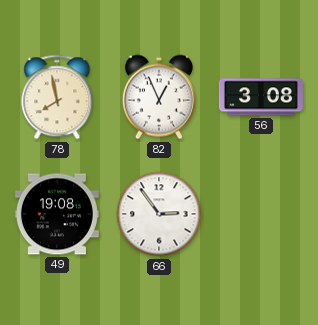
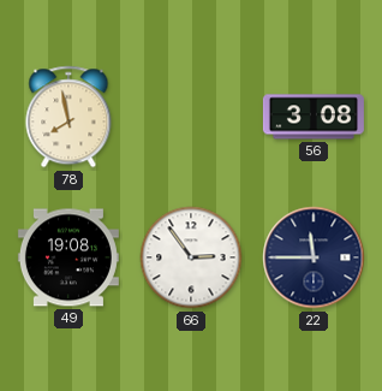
82: 12:56 -> none
22: none -> 11:45
